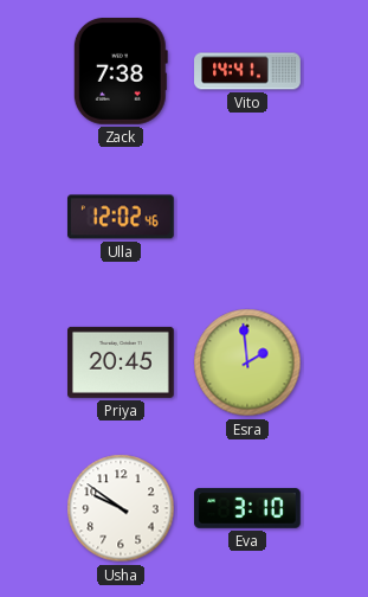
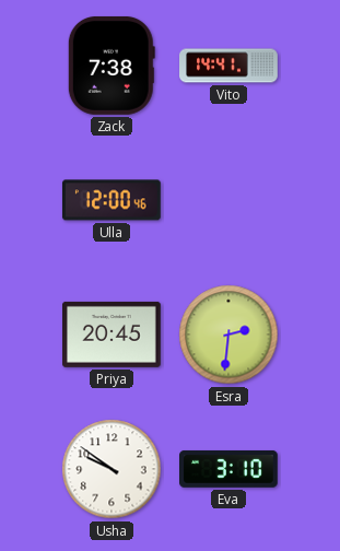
Ulla: 12:02 -> 12:00
Esra: 1:59 -> 2:31
